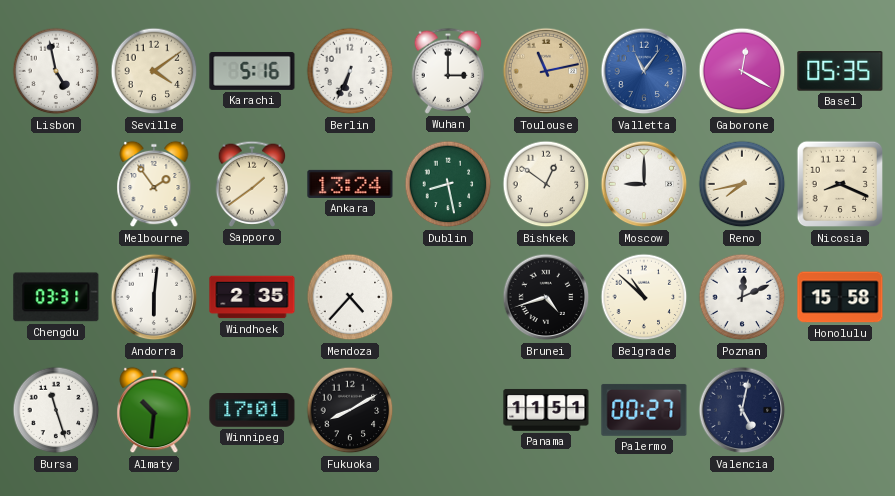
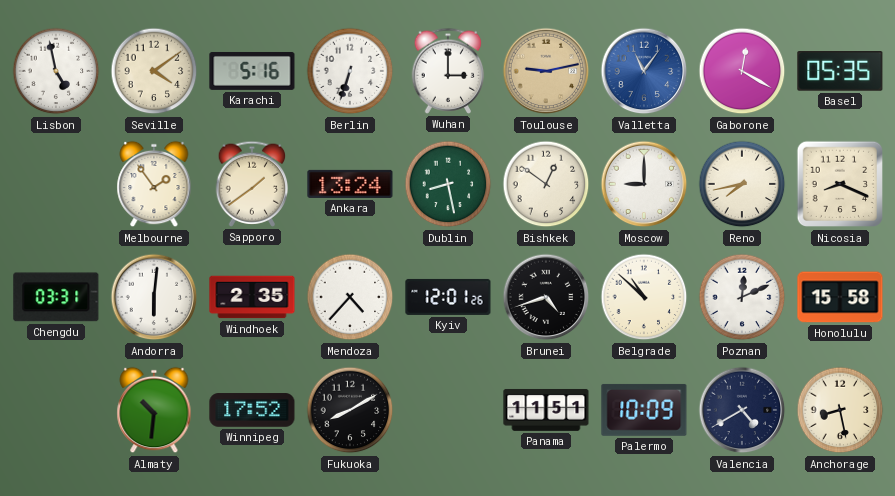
Berlin: 6:34 -> 6:33
Toulouse: 11:13 -> 9:13
Kyiv: none -> 12:01
Bursa: 11:27 -> none
Winnipeg: 17:01 -> 17:52
Palermo: 00:27 -> 10:09
Valencia: 5:02 -> 4:40
Anchorage: none -> 8:28
